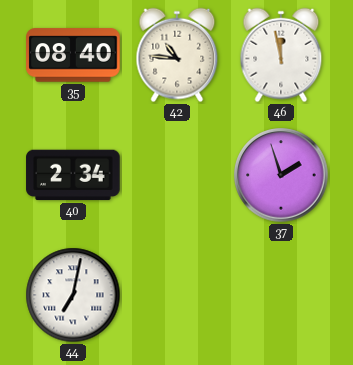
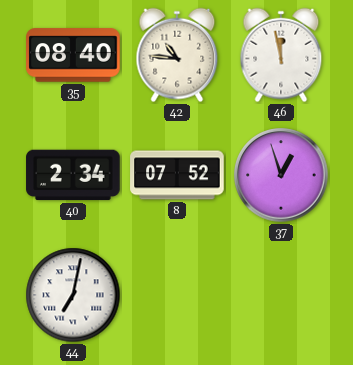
8: none -> 07:52
37: 1:57 -> 12:57
